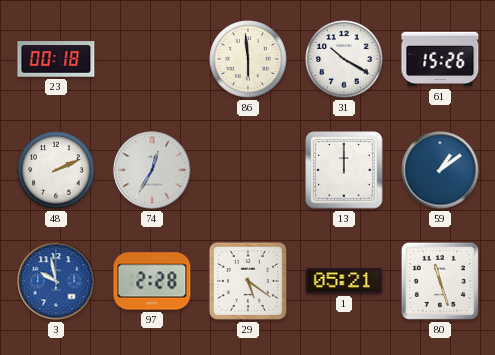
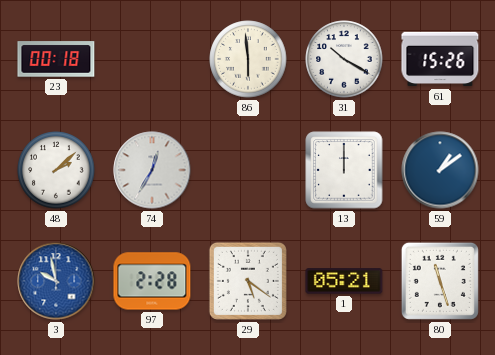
48: 2:11 -> 2:08
